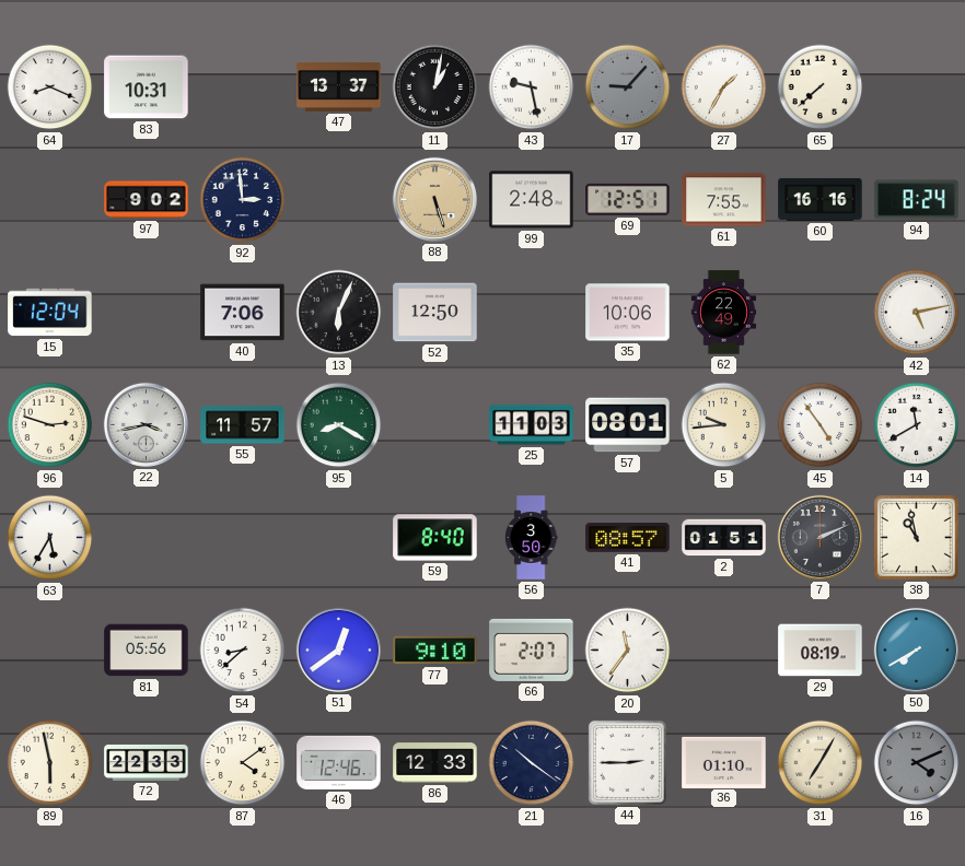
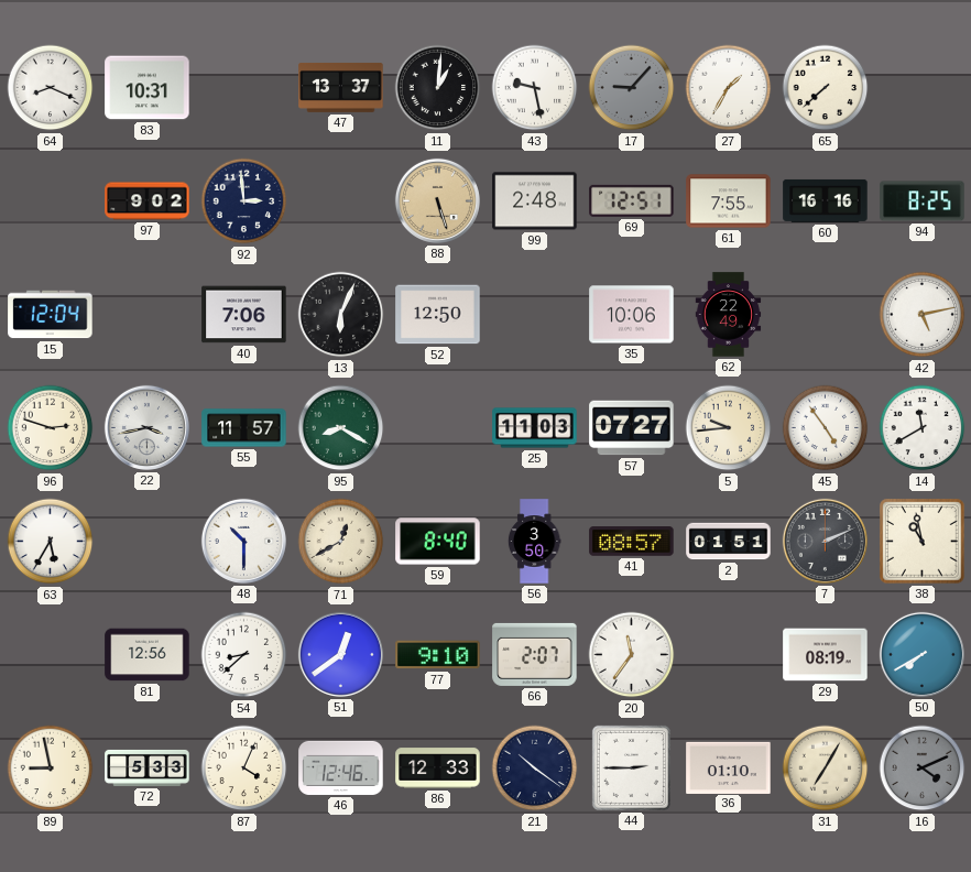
11: 1:02 -> 1:01
94: 8:24 -> 8:25
57: 08:01 -> 07:27
48: none -> 10:30
71: none -> 12:40
81: 05:56 -> 12:56
89: 5:58 -> 8:58
72: 22:33 -> 5:33
87: 4:09 -> 4:04
